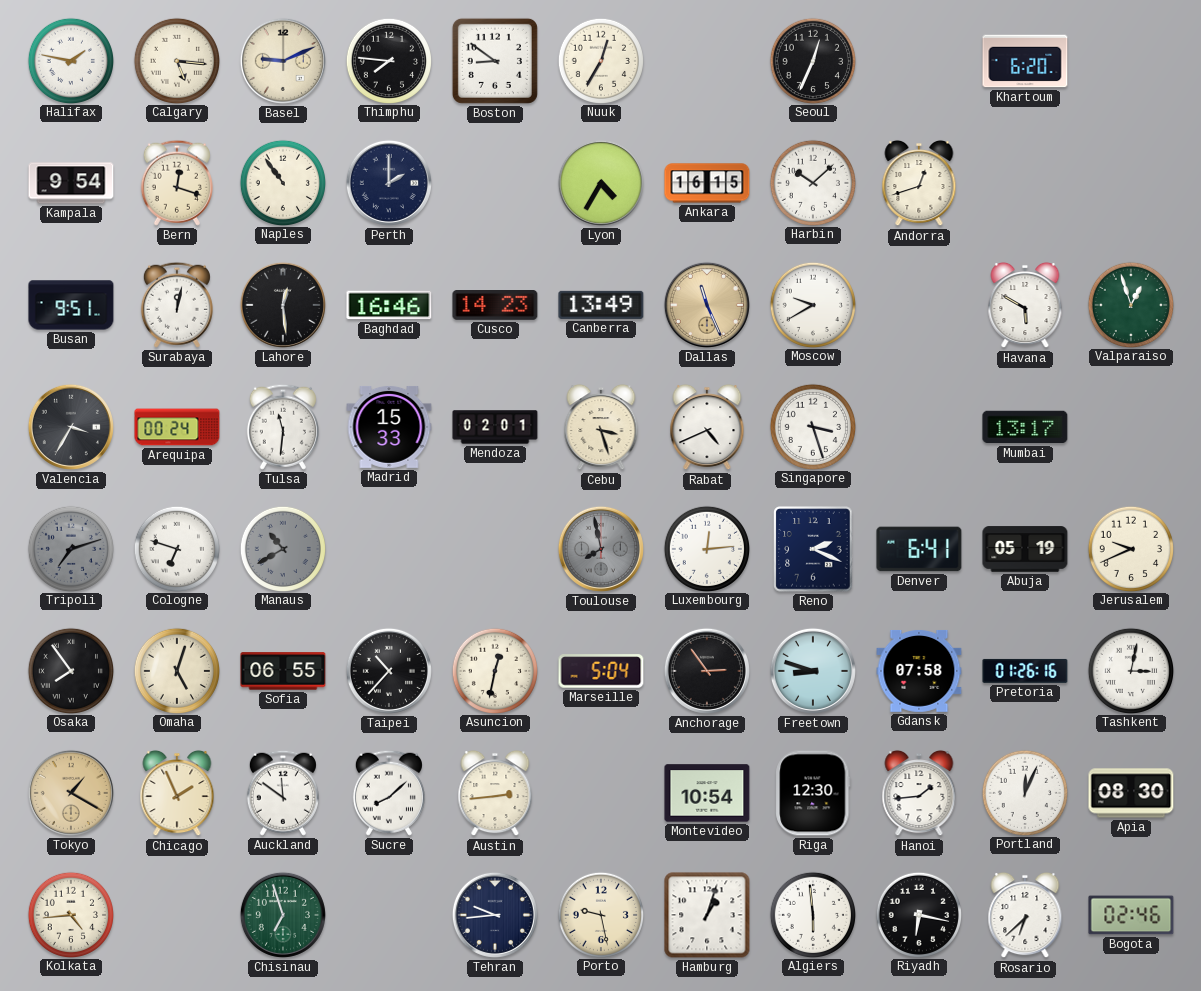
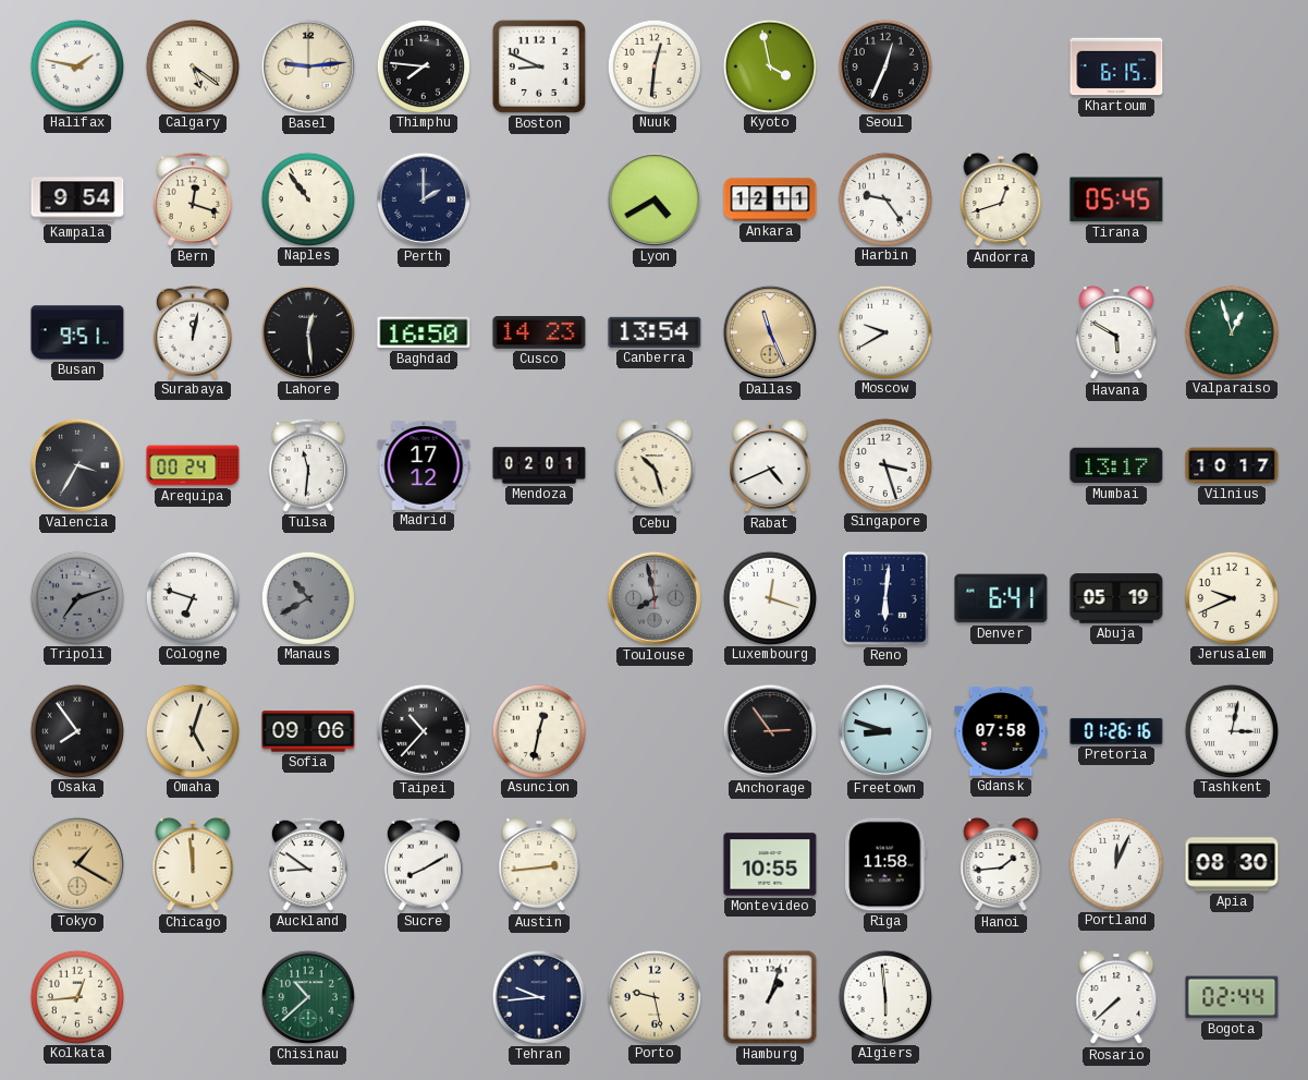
Calgary: 5:16 -> 5:21
Basel: 9:11 -> 9:14
Boston: 8:51 -> 8:49
Nuuk: 12:35 -> 12:31
Kyoto: none -> 3:58
Khartoum: 6:20 -> 6:15
Lyon: 4:35 -> 4:40
Ankara: 16:15 -> 12:11
Harbin: 10:08 -> 9:24
Tirana: none -> 05:45
Baghdad: 16:46 -> 16:50
Canberra: 13:49 -> 13:54
Madrid: 15:33 -> 17:12
Cebu: 3:27 -> 10:27
Vilnius: none -> 10:17
Luxembourg: 12:14 -> 12:18
Reno: 2:19 -> 6:01
Sofia: 06:55 -> 09:06
Marseille: 5:04 -> none
Chicago: 1:56 -> 11:59
Auckland: 11:51 -> 8:51
Sucre: 8:08 -> 8:10
Montevideo: 10:54 -> 10:55
Riga: 12:30 -> 11:58
Kolkata: 4:44 -> 12:44
Chisinau: 6:57 -> 10:38
Riyadh: 6:17 -> none
Rosario: 6:38 -> 7:38
Bogota: 02:46 -> 02:44
